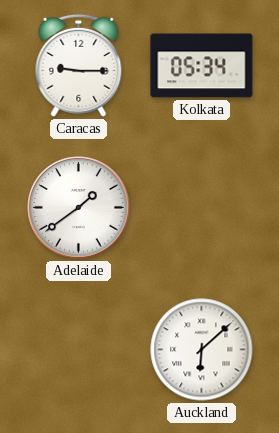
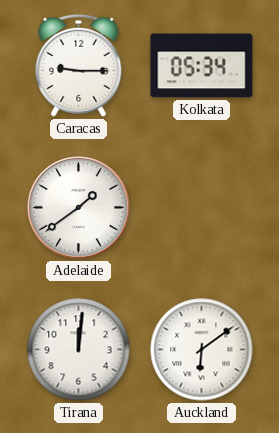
Tirana: none -> 12:01
Auckland: 6:08 -> 6:09
